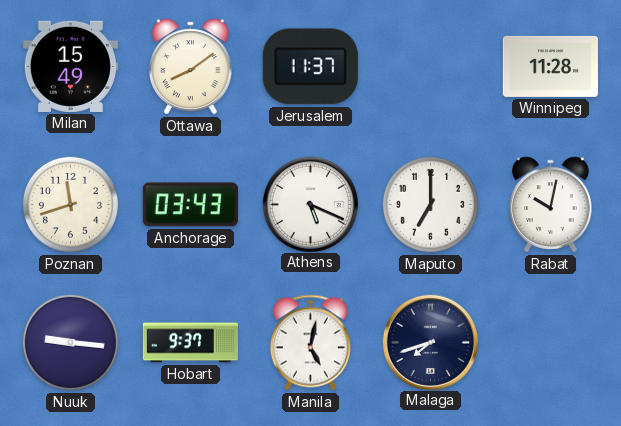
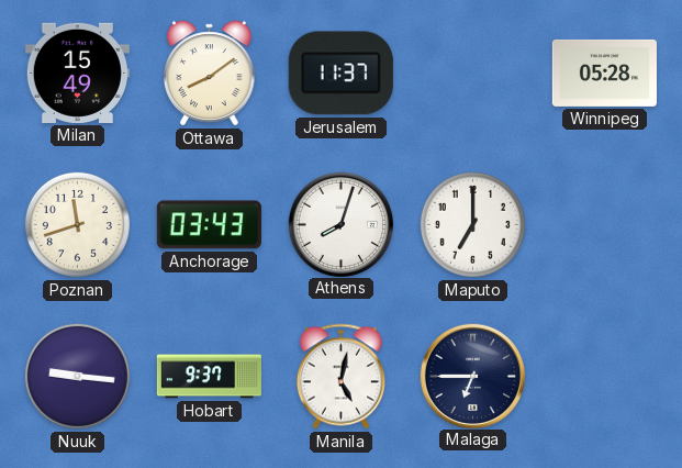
Winnipeg: 11:28 -> 05:28
Athens: 5:19 -> 8:03
Rabat: 10:02 -> none
Malaga: 7:42 -> 6:45
